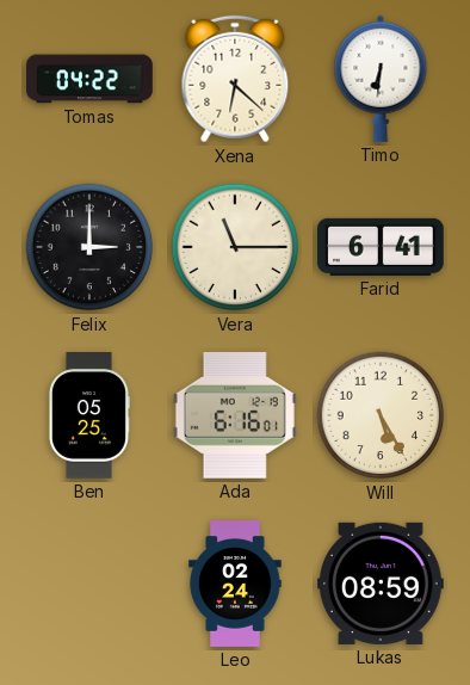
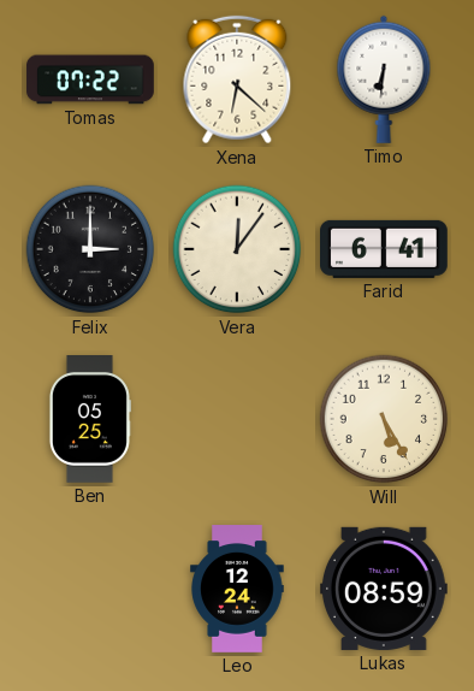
Tomas: 04:22 -> 07:22
Vera: 11:15 -> 12:06
Ada: 6:16 -> none
Leo: 02:24 -> 12:24
